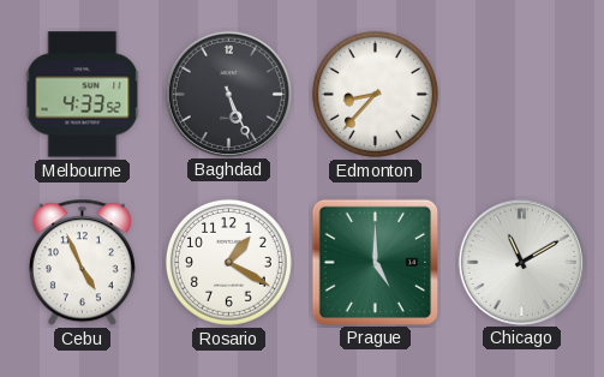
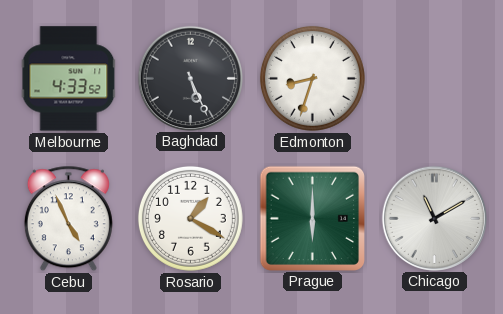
Edmonton: 8:37 -> 8:33
Prague: 5:00 -> 6:00
